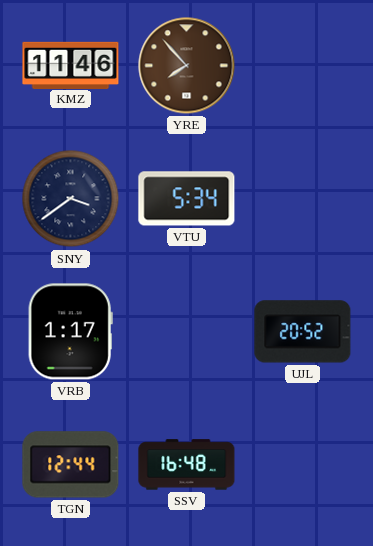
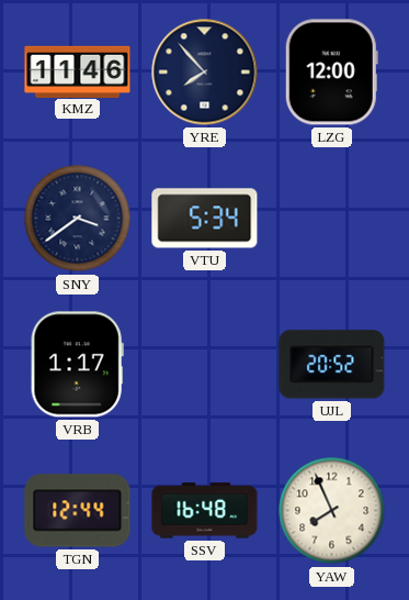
YRE dial: brown -> navy
LZG: none -> 12:00
YAW: none -> 7:56
